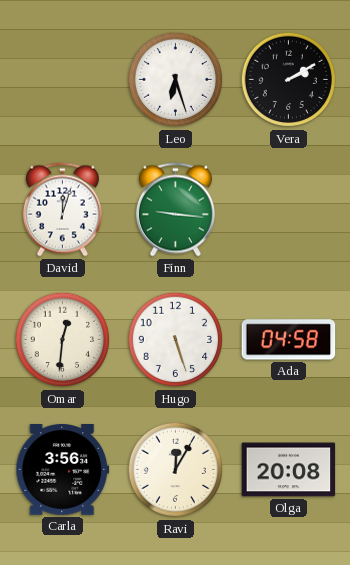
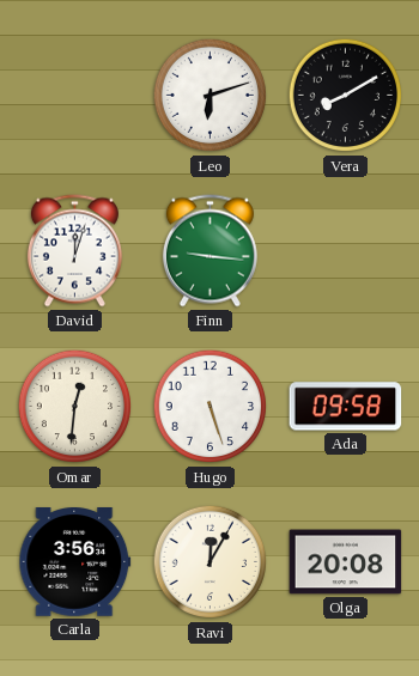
Leo: 6:27 -> 6:12
Vera: 2:10 -> 8:10
Ada: 04:58 -> 09:58
